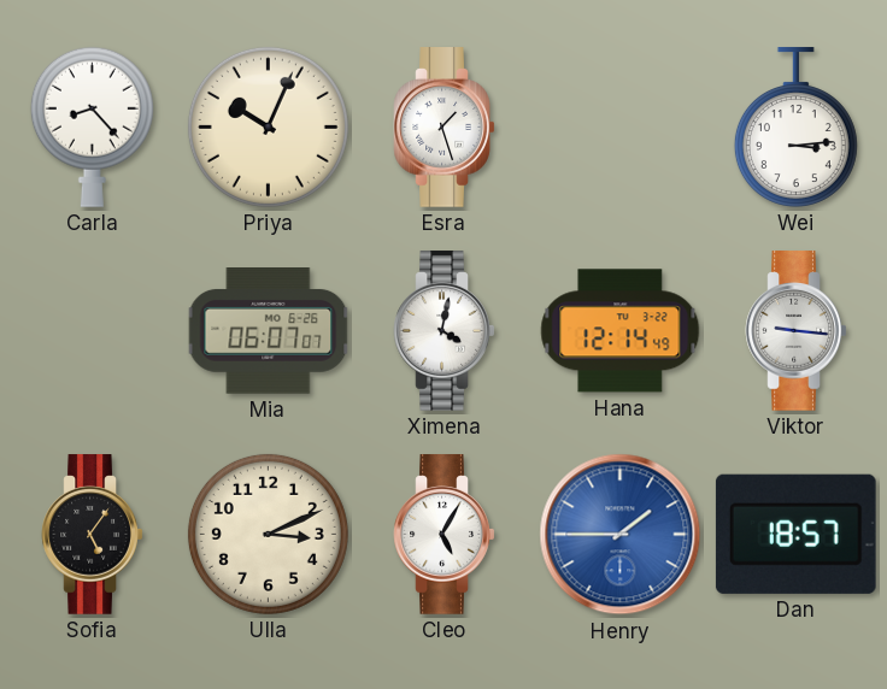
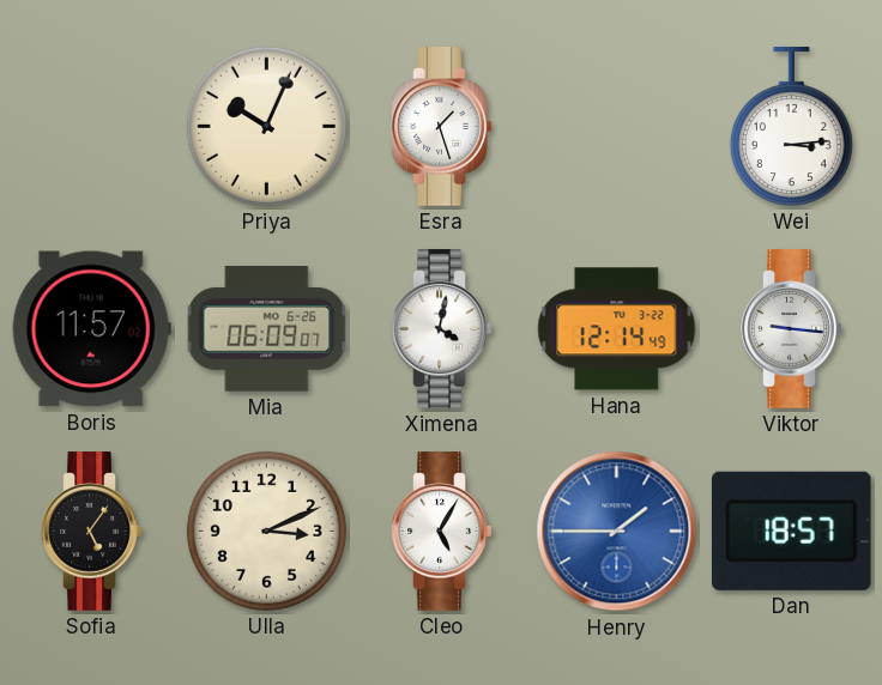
Carla: 8:23 -> none
Boris: none -> 11:57
Mia: 06:07 -> 06:09
